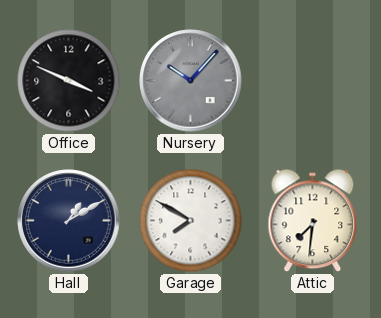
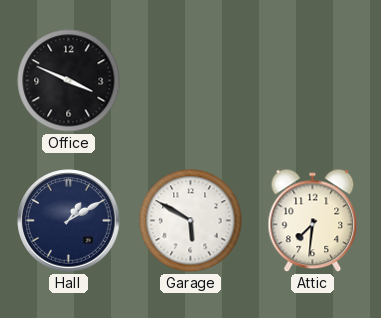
Nursery: 10:07 -> none
Garage: 7:50 -> 5:50
